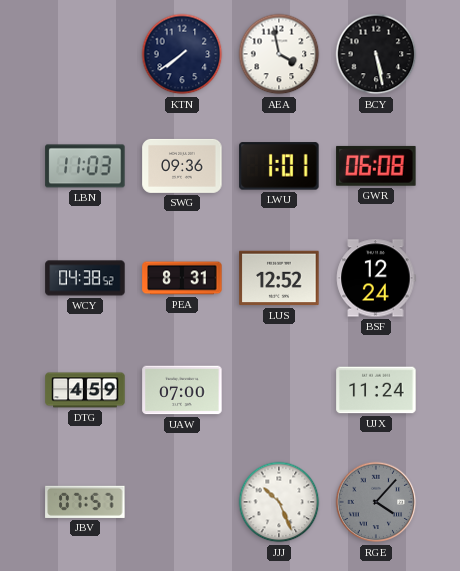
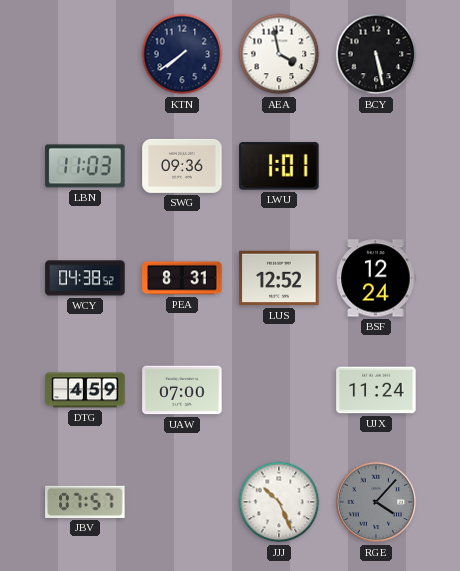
GWR: 06:08 -> none
